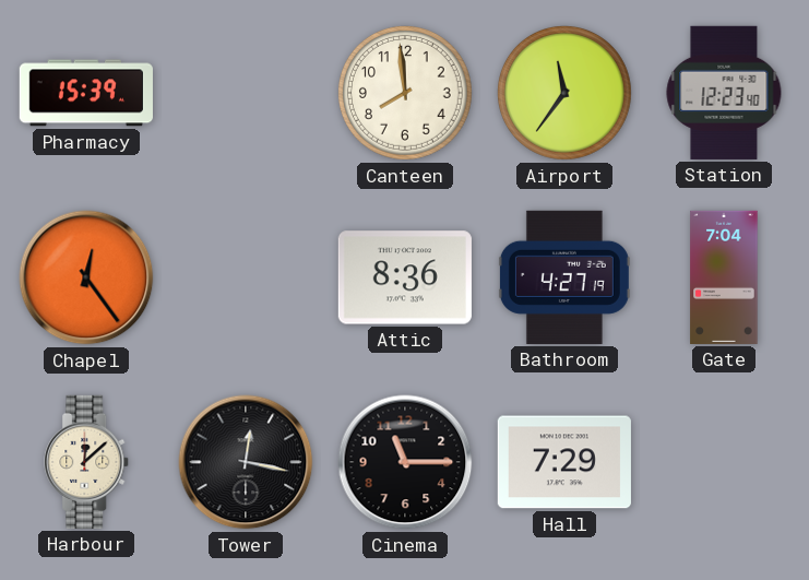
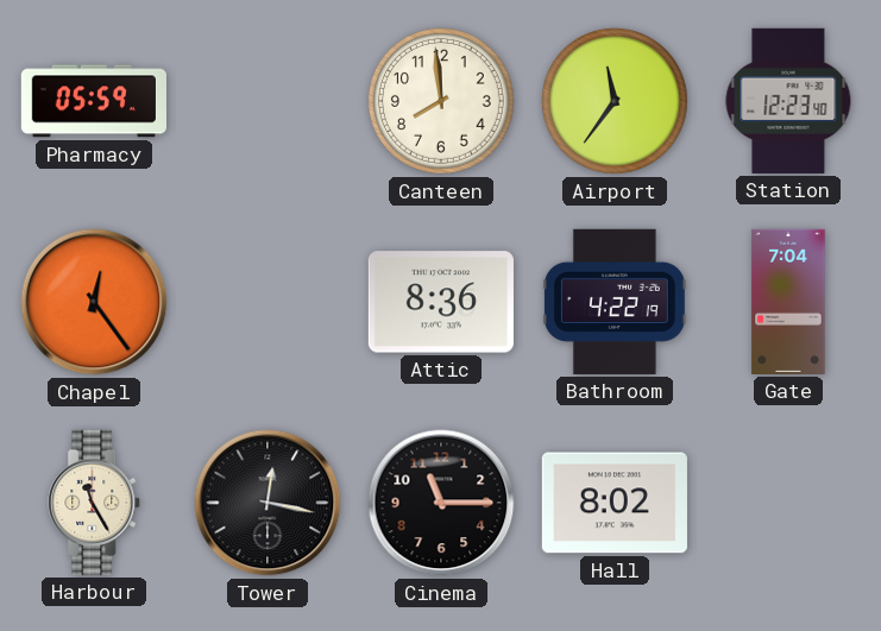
Pharmacy: 15:39 -> 05:59
Bathroom: 4:27 -> 4:22
Harbour: 12:08 -> 11:25
Hall: 7:29 -> 8:02
